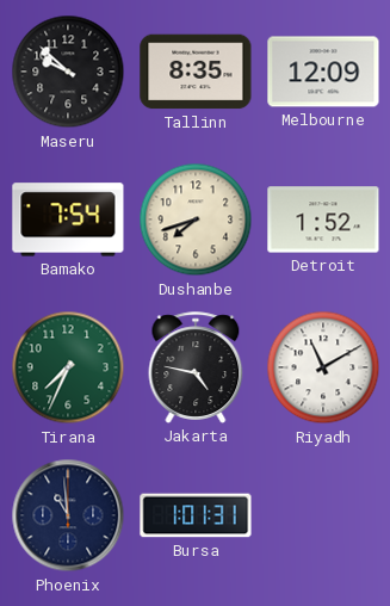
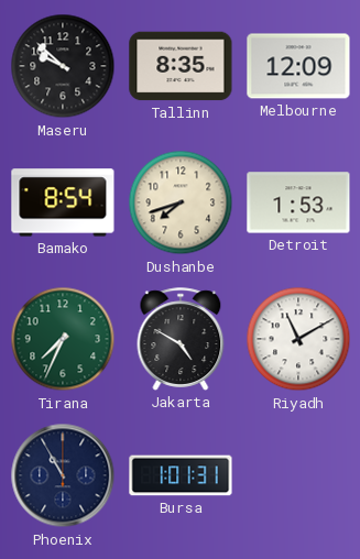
Bamako: 7:54 -> 8:54
Detroit: 1:52 -> 1:53
Jakarta: 4:47 -> 4:50
Phoenix: 10:59 -> 10:55
